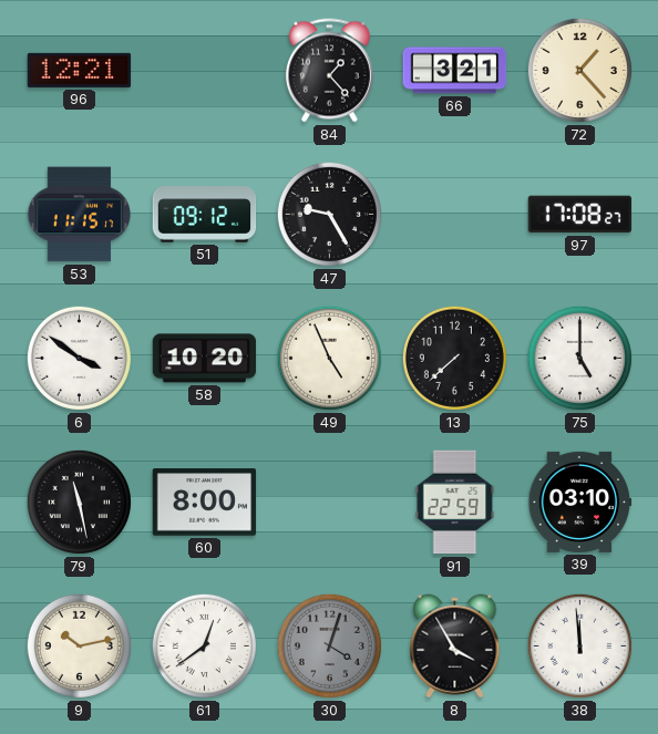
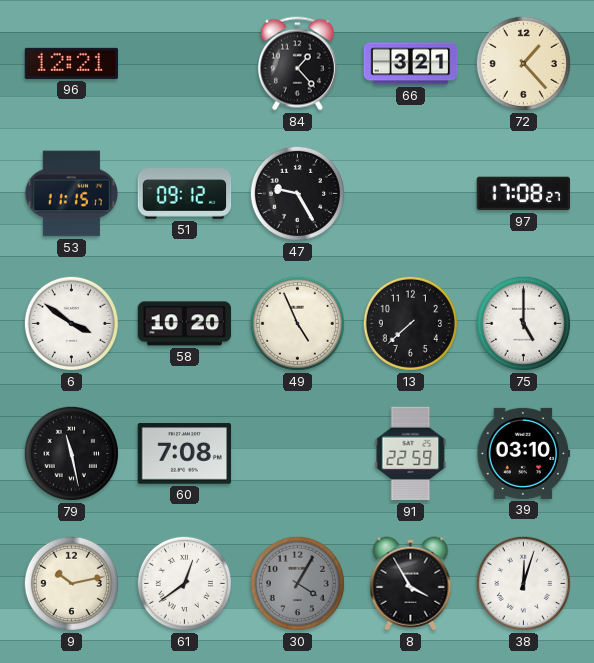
60: 8:00 -> 7:08
30: 4:03 -> 4:05
38: 11:59 -> 12:03
